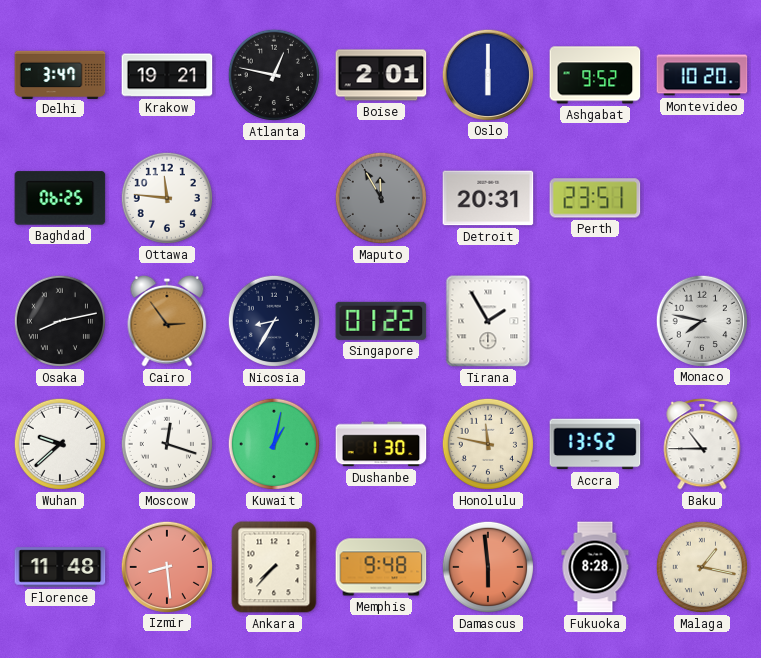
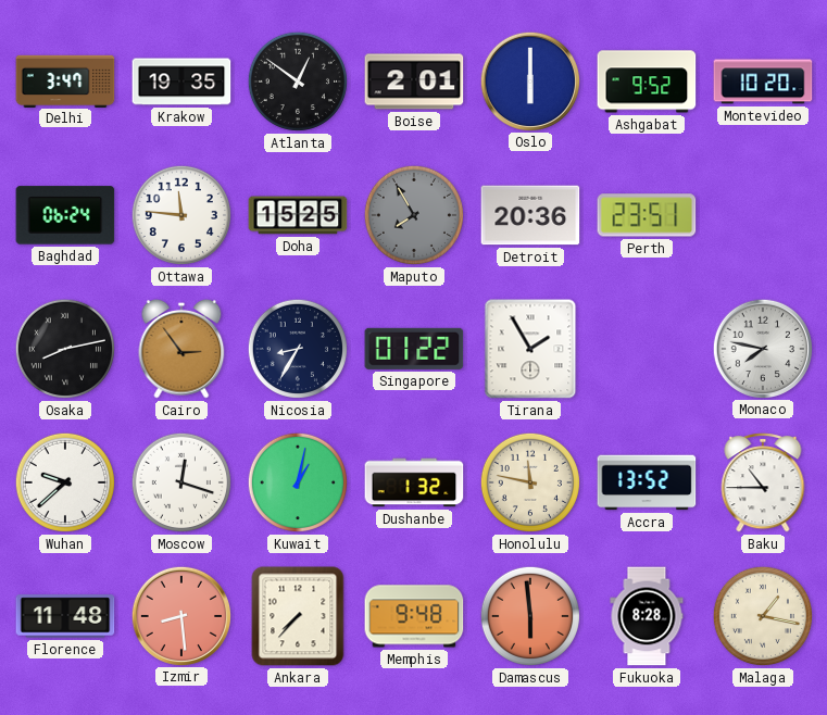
Krakow: 19:21 -> 19:35
Atlanta: 12:47 -> 12:51
Baghdad: 06:25 -> 06:24
Doha: none -> 15:25
Maputo: 11:55 -> 7:55
Detroit: 20:31 -> 20:36
Dushanbe: 1:30 -> 1:32
